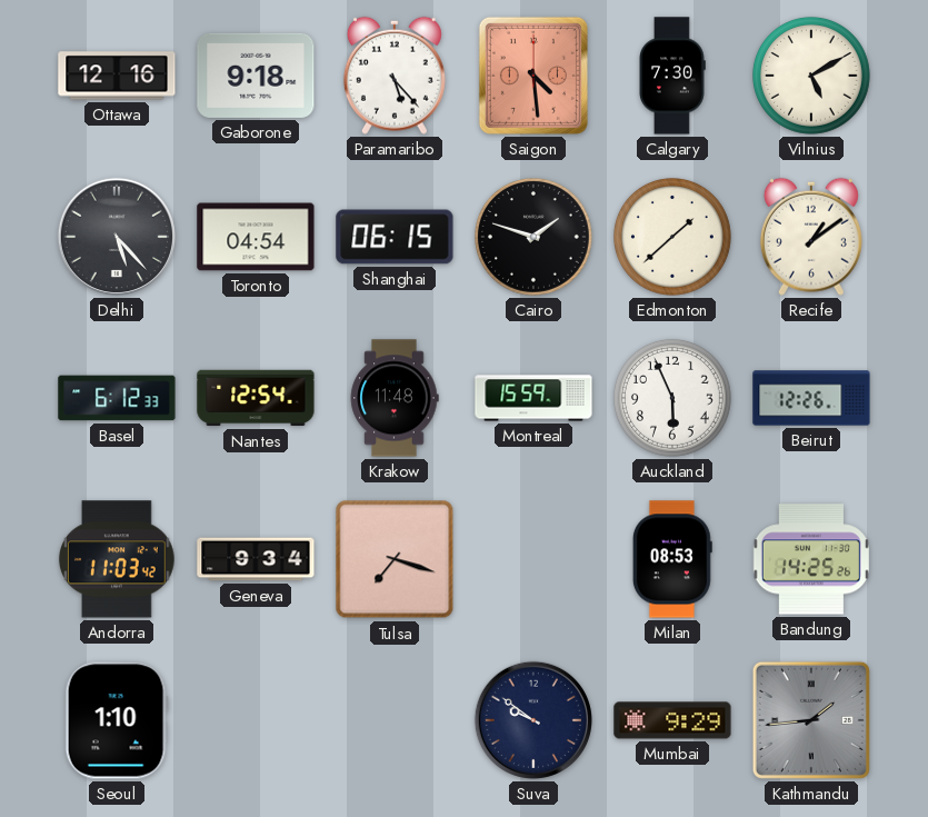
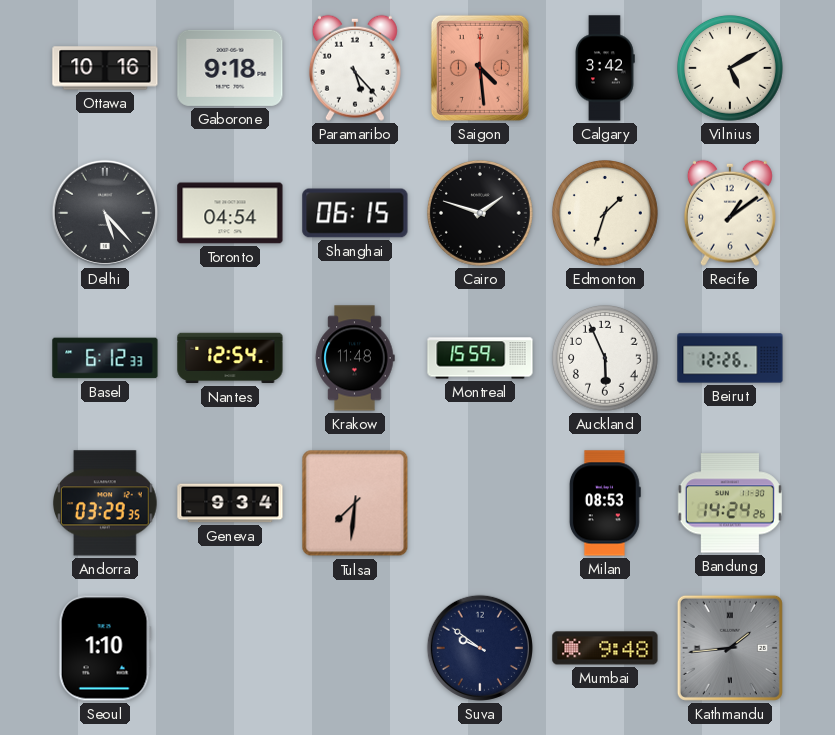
Ottawa: 12:16 -> 10:16
Calgary: 7:30 -> 3:42
Edmonton: 1:38 -> 1:33
Andorra: 11:03 -> 03:29
Tulsa: 7:18 -> 7:31
Bandung: 14:25 -> 14:24
Mumbai: 9:29 -> 9:48
